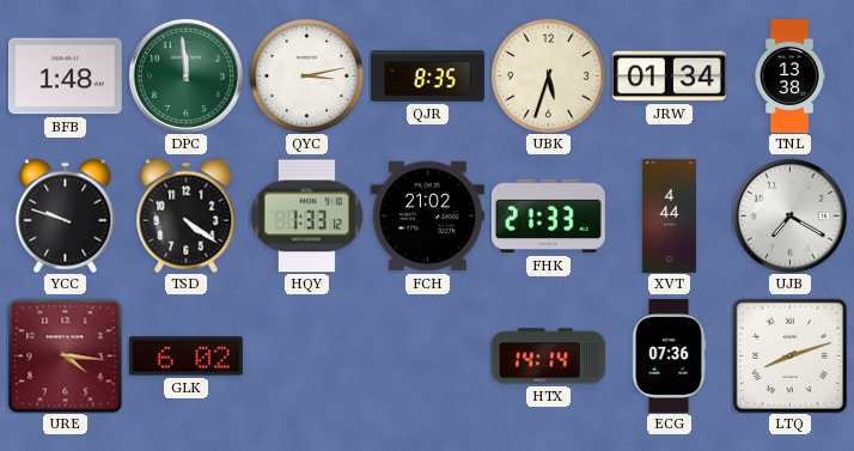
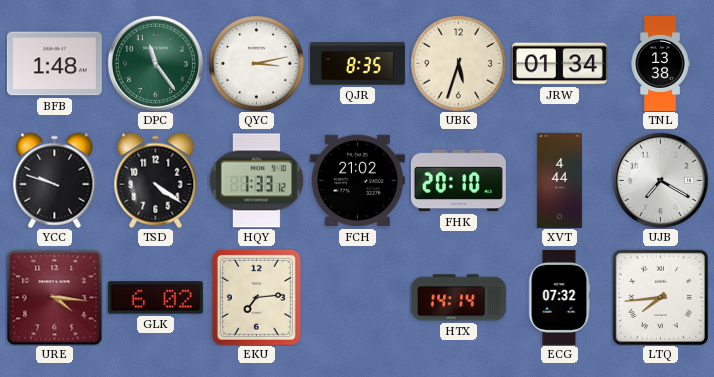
DPC: 11:59 -> 11:24
FHK: 21:33 -> 20:10
EKU: none -> 7:14
ECG: 07:36 -> 07:32
LTQ: 8:12 -> 7:44
